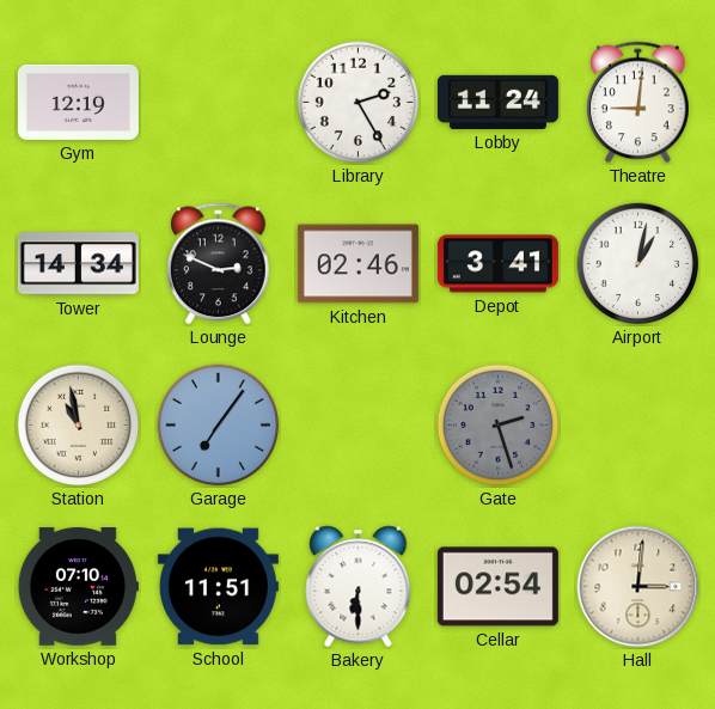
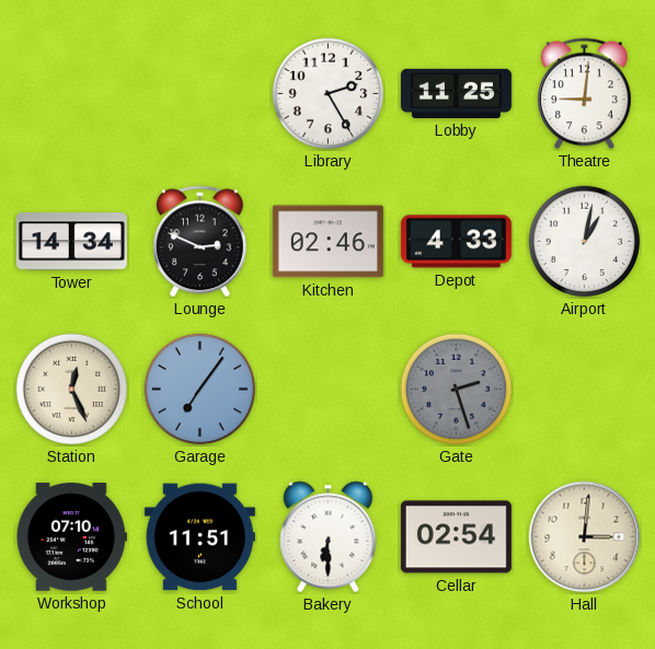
Gym: 12:19 -> none
Lobby: 11:24 -> 11:25
Depot: 3:41 -> 4:33
Station: 10:58 -> 12:26
